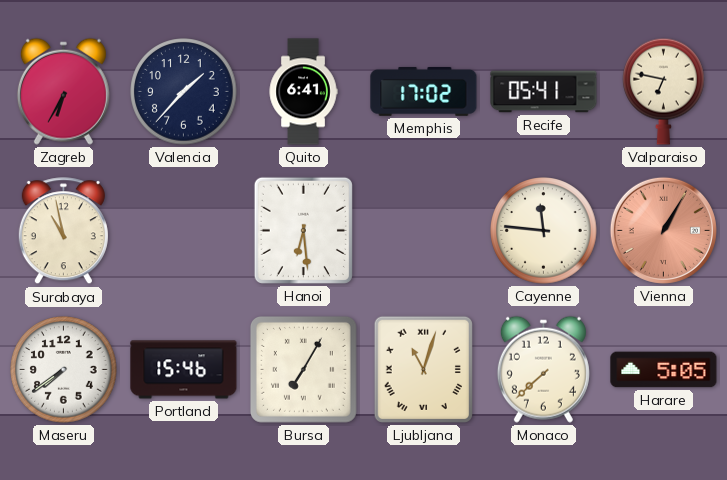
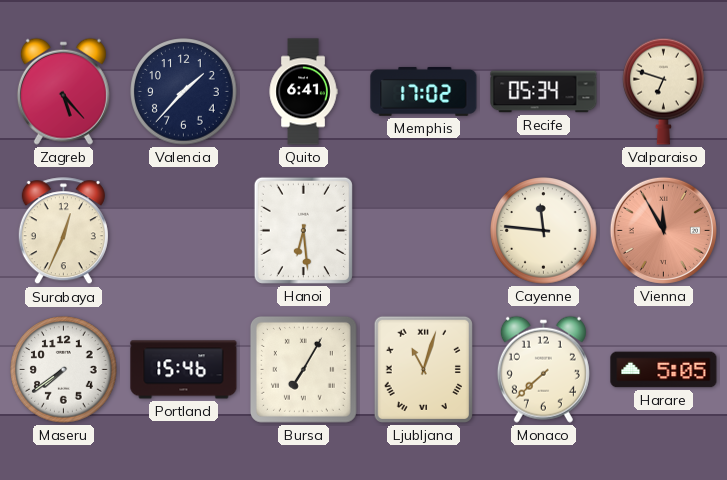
Zagreb: 6:35 -> 5:23
Recife: 05:41 -> 05:34
Valparaiso: 6:47 -> 6:48
Surabaya: 10:58 -> 12:34
Vienna: 1:05 -> 11:55
